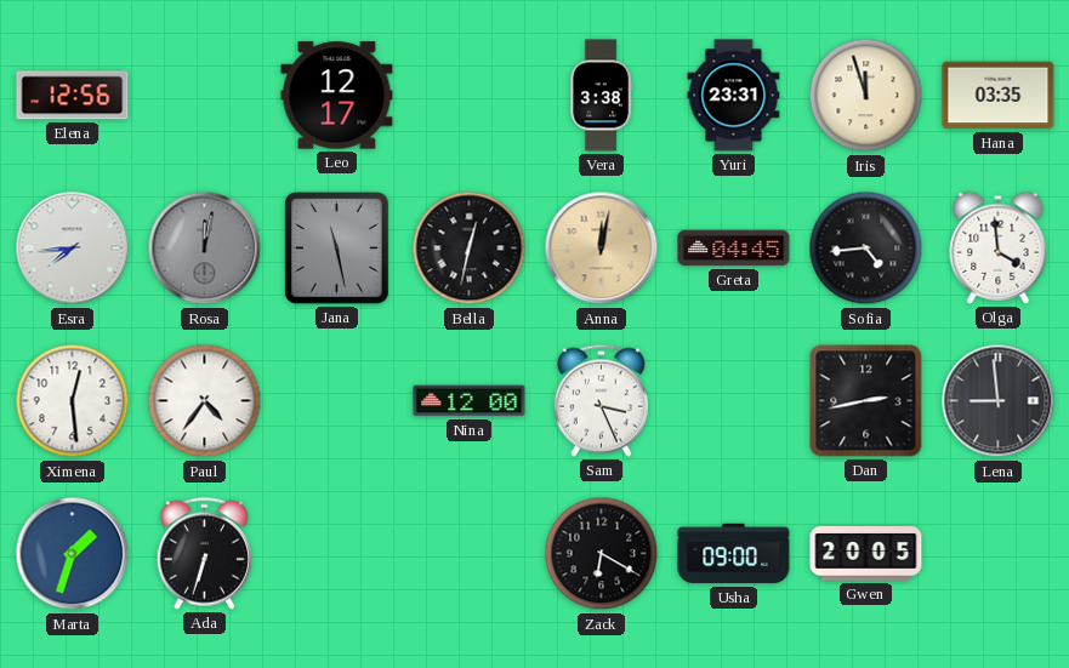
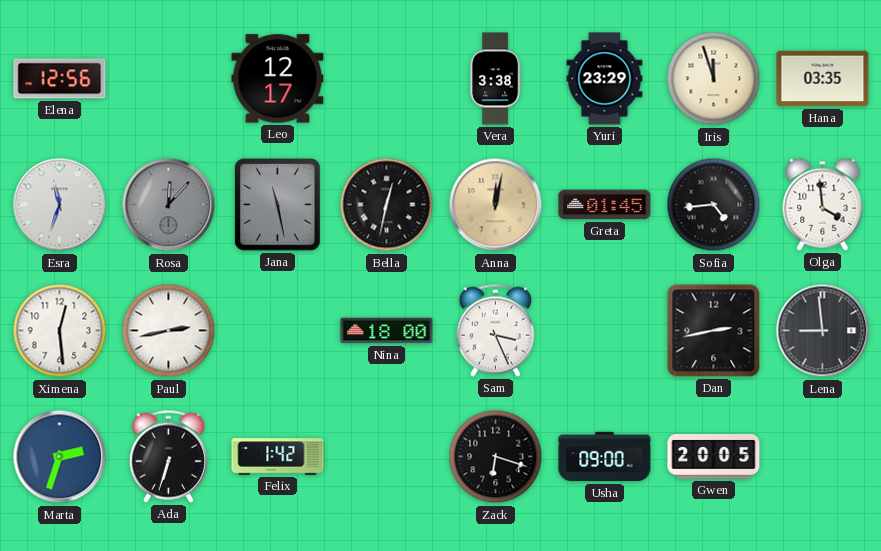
Yuri: 23:31 -> 23:29
Esra: 7:44 -> 11:33
Rosa: 12:02 -> 12:07
Greta: 04:45 -> 01:45
Paul: 4:36 -> 2:43
Nina: 12:00 -> 18:00
Marta: 1:33 -> 2:33
Felix: none -> 1:42
Zack: 6:20 -> 6:18
